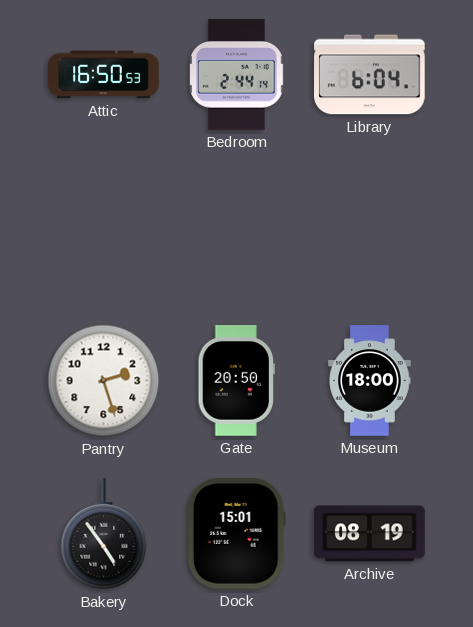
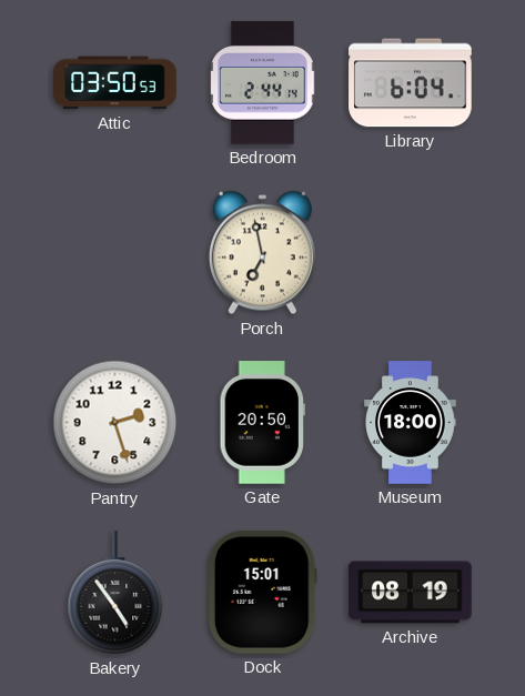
Attic: 16:50 -> 03:50
Porch: none -> 6:58
